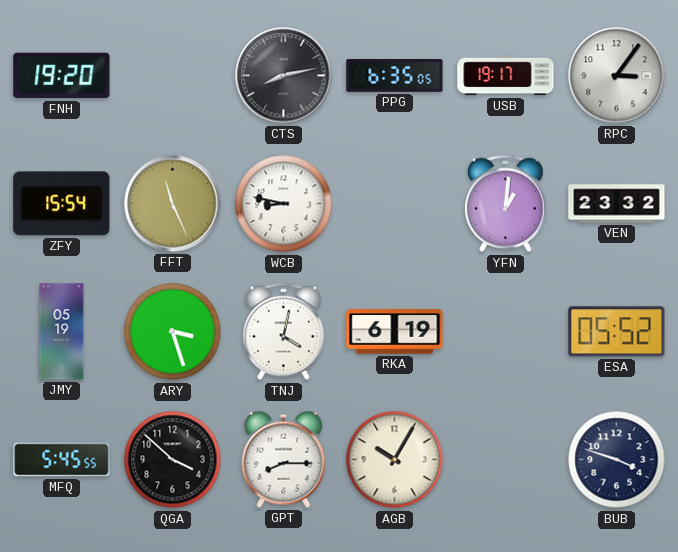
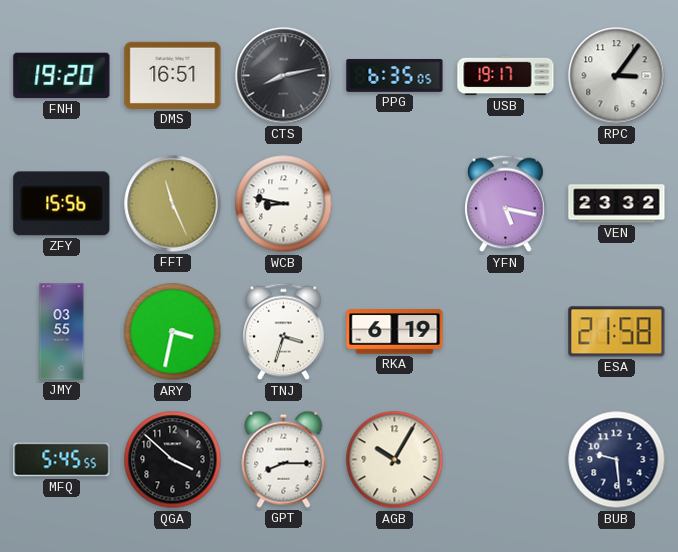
DMS: none -> 16:51
ZFY: 15:54 -> 15:56
YFN: 1:01 -> 5:17
JMY: 05:19 -> 03:55
ARY: 3:27 -> 3:32
TNJ: 4:02 -> 3:33
ESA: 05:52 -> 21:58
BUB: 3:48 -> 9:29
